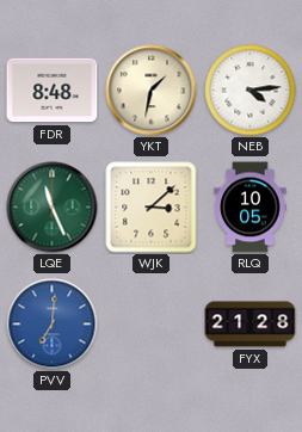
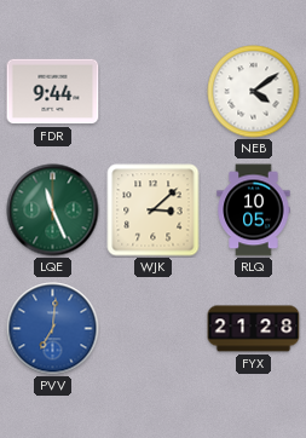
FDR: 8:48 -> 9:44
YKT: 1:32 -> none
NEB: 4:14 -> 4:09
